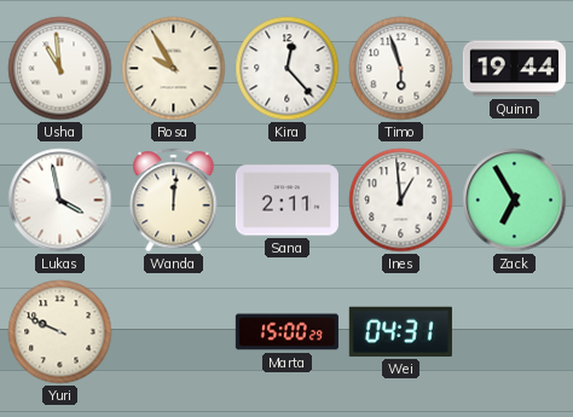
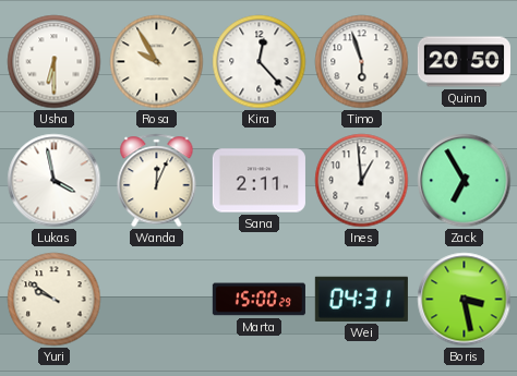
Usha: 10:59 -> 6:30
Quinn: 19:44 -> 20:50
Wanda: 12:01 -> 12:04
Yuri: 9:49 -> 9:51
Boris: none -> 3:28
